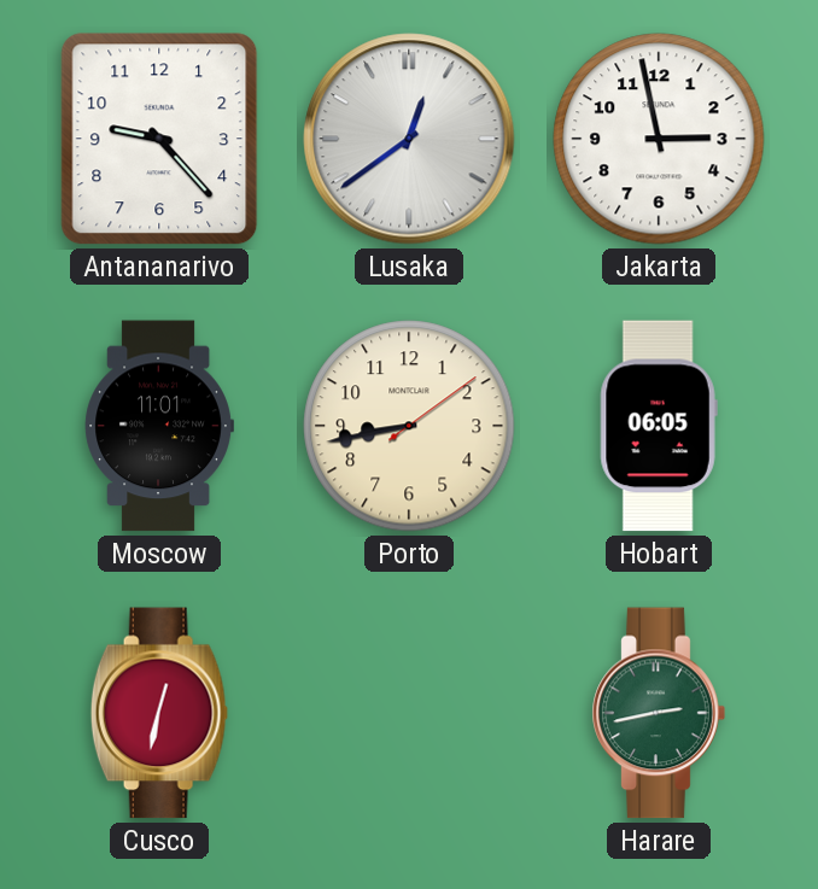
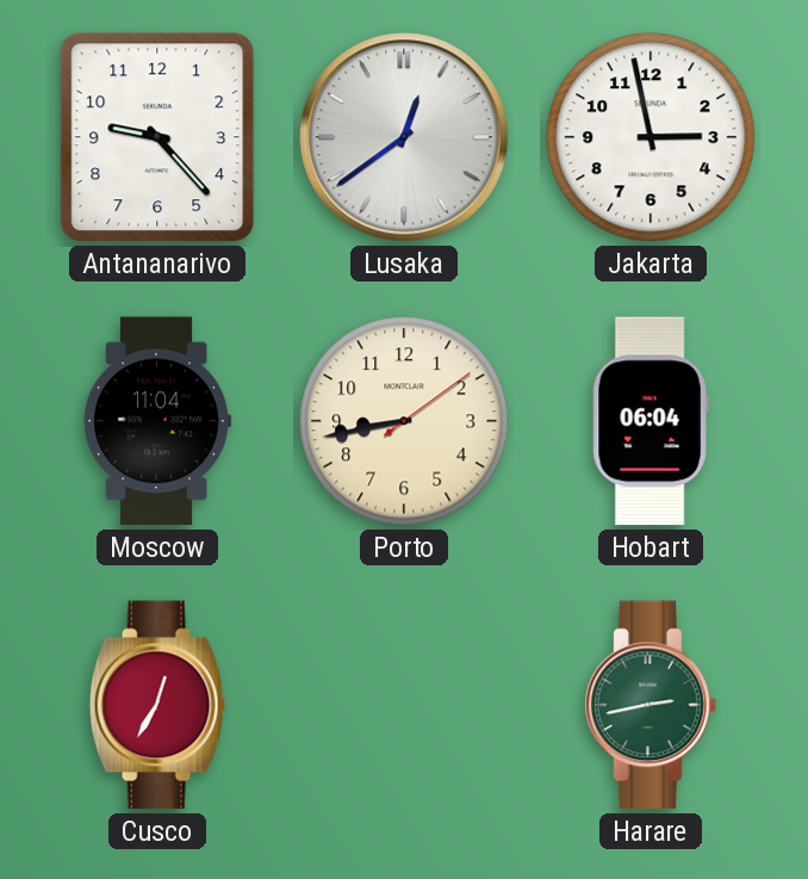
Moscow: 11:01 -> 11:04
Hobart: 06:05 -> 06:04
Cusco: 12:32 -> 12:35
